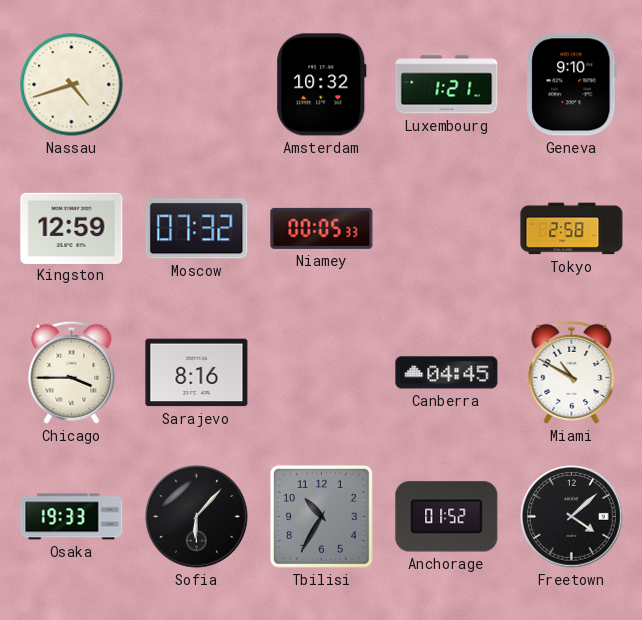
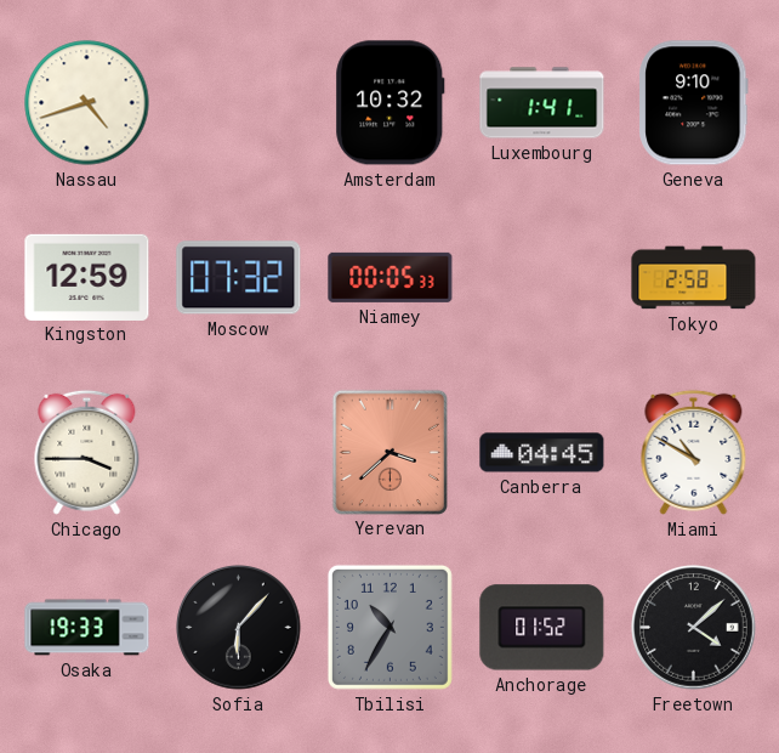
Luxembourg: 1:21 -> 1:41
Sarajevo: 8:16 -> none
Yerevan: none -> 3:38
